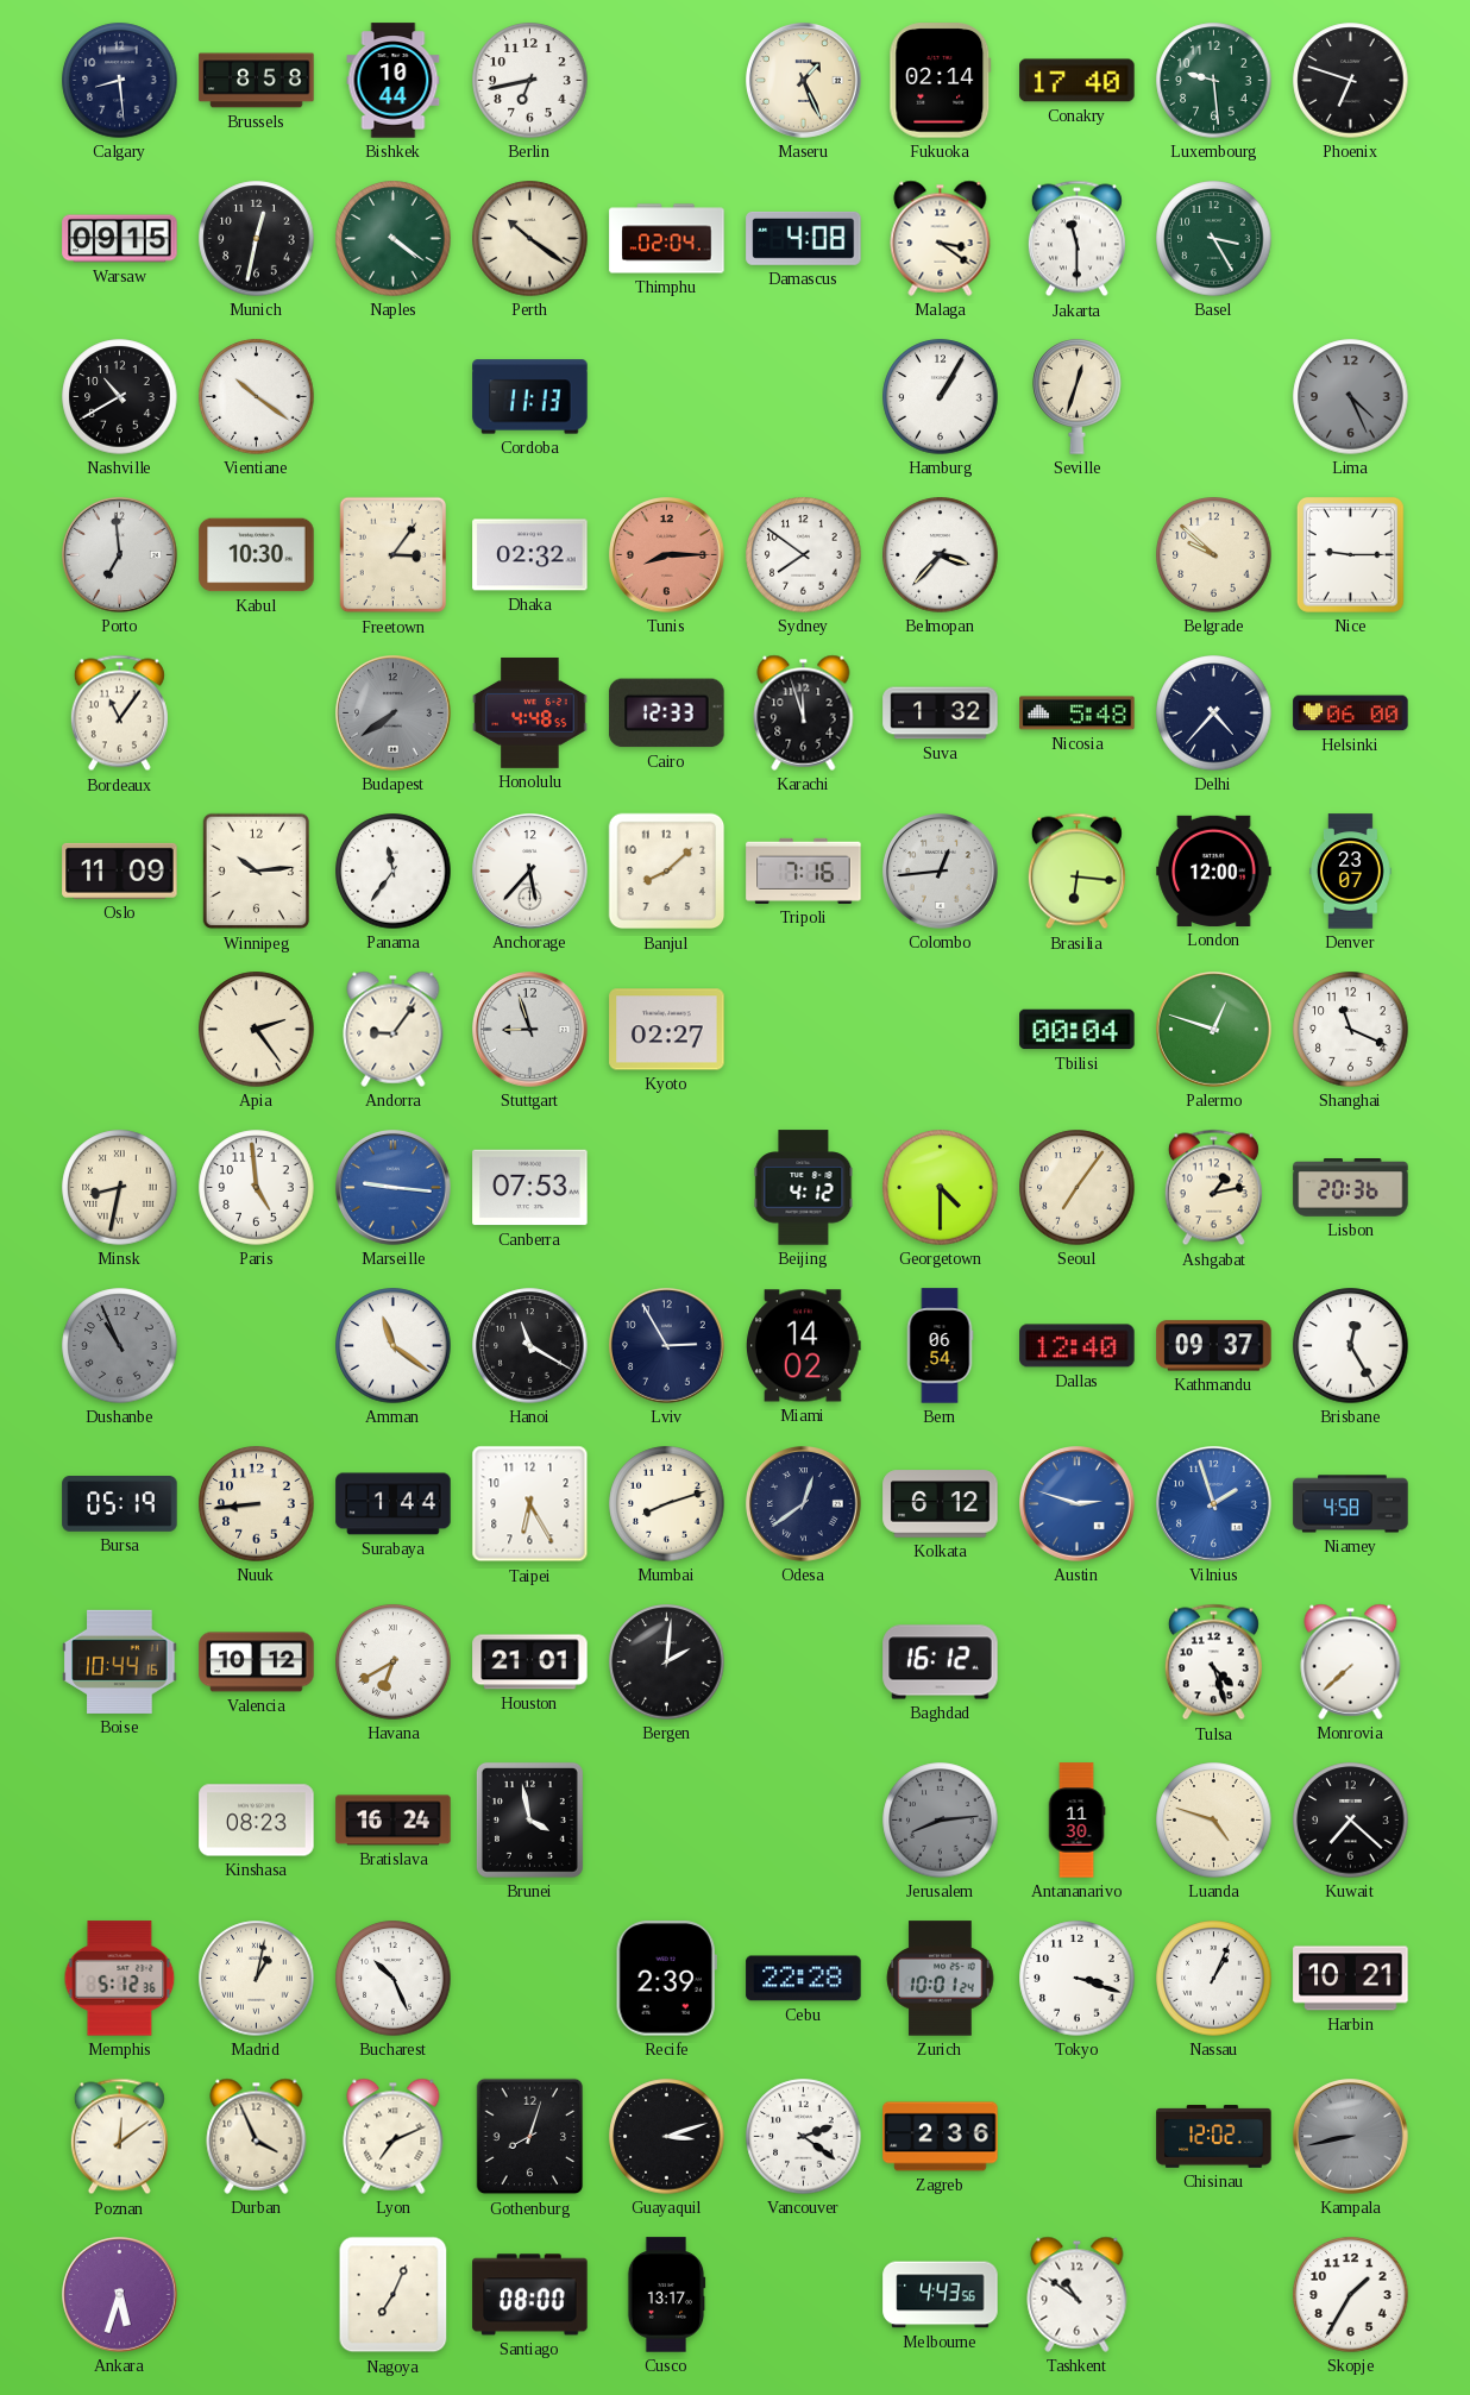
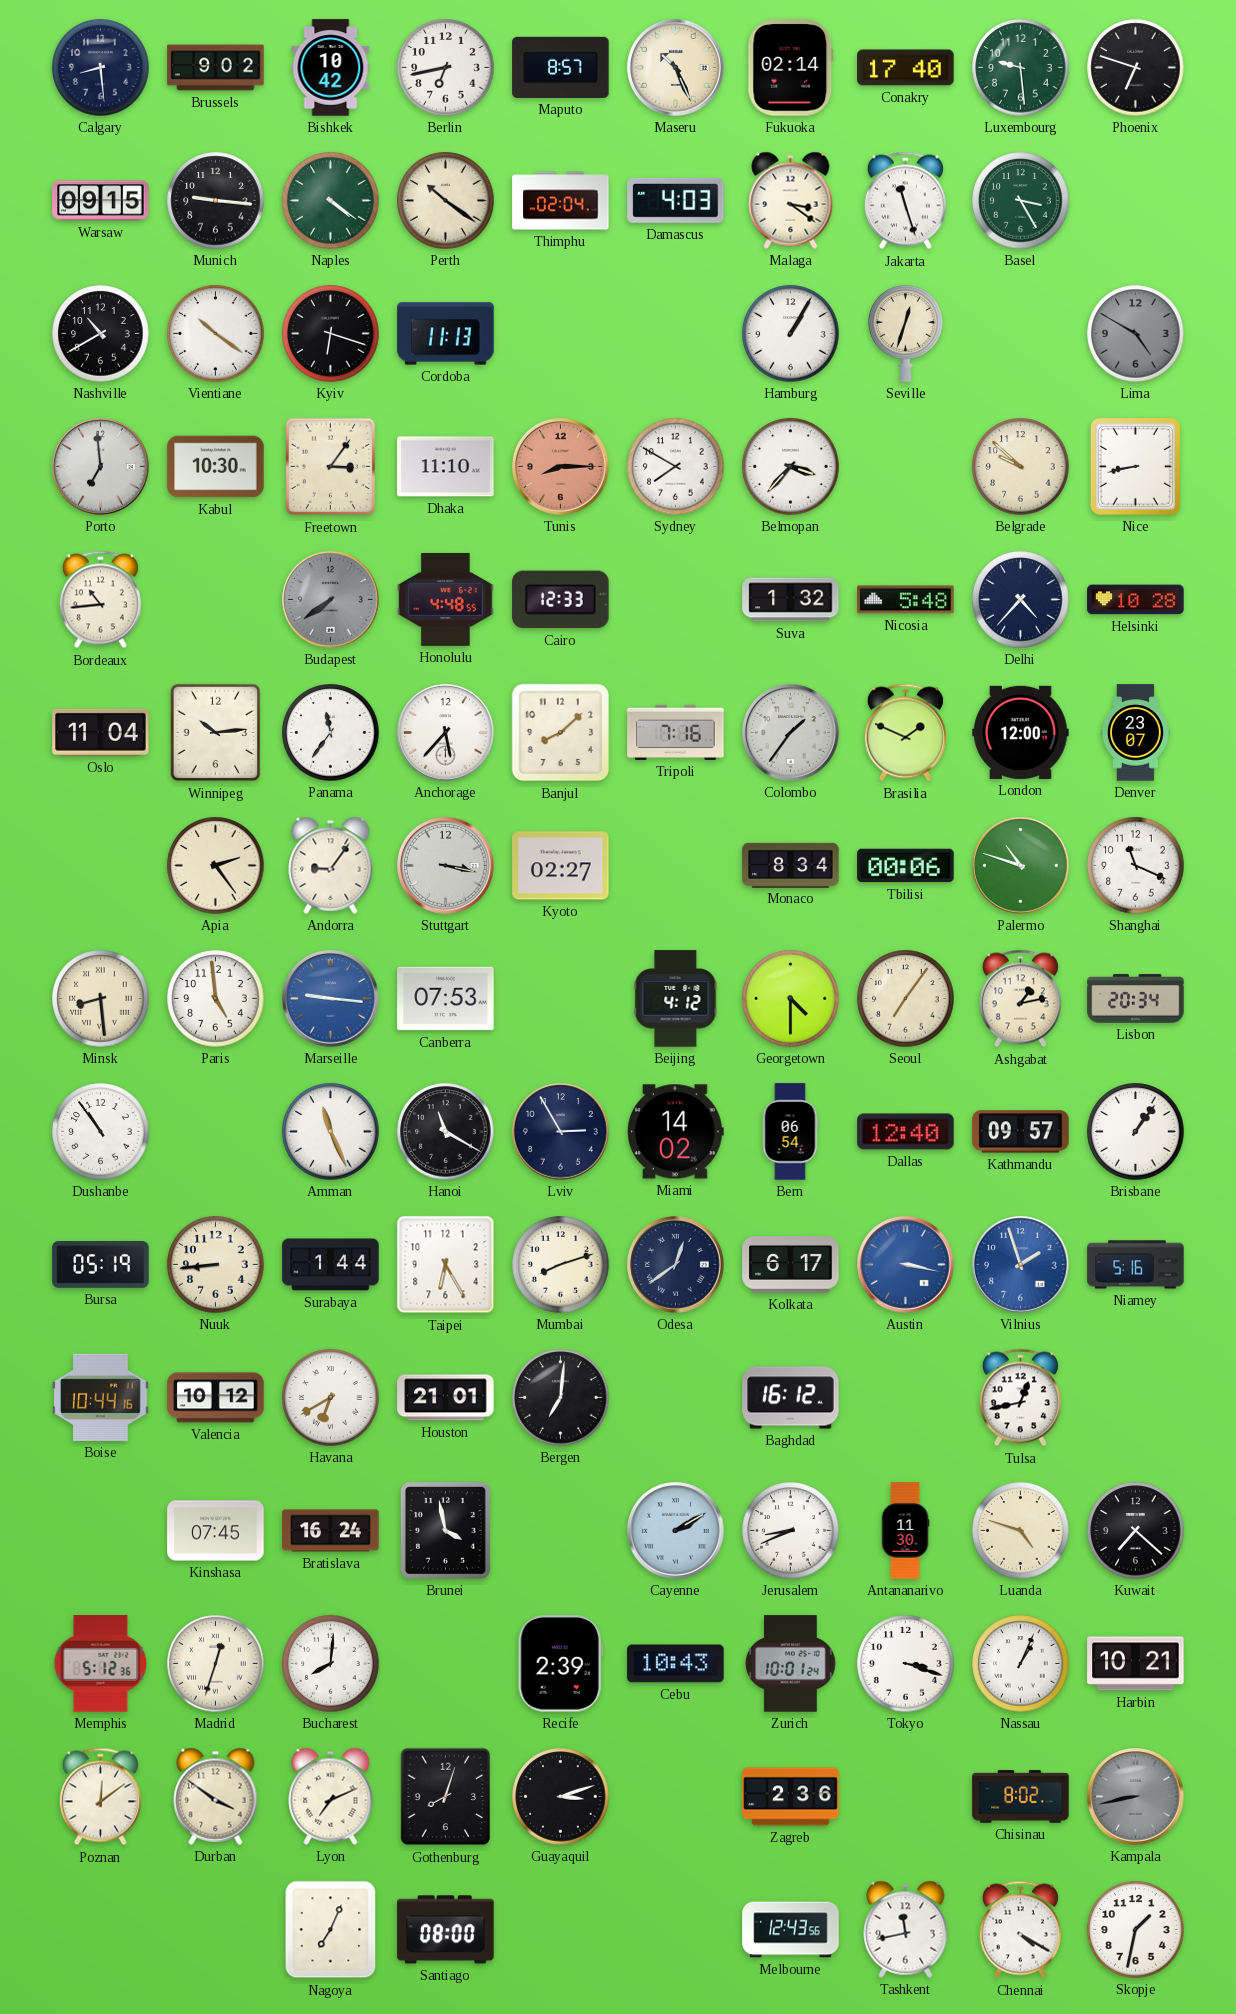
Brussels: 8:58 -> 9:02
Bishkek: 10:44 -> 10:42
Maputo: none -> 8:57
Maseru: 1:26 -> 10:26
Munich: 12:32 -> 9:16
Damascus: 4:08 -> 4:03
Jakarta: 11:30 -> 11:27
Kyiv: none -> 6:18
Lima: 4:26 -> 4:50
Dhaka: 02:32 -> 11:10
Sydney: 7:51 -> 7:50
Nice: 9:15 -> 8:43
Bordeaux: 11:06 -> 10:44
Karachi: 11:57 -> none
Helsinki: 06:00 -> 10:28
Oslo: 11:09 -> 11:04
Colombo: 12:44 -> 1:36
Brasilia: 6:16 -> 1:49
Stuttgart: 8:57 -> 3:17
Monaco: none -> 8:34
Tbilisi: 00:04 -> 00:06
Palermo: 12:48 -> 10:48
Minsk: 8:32 -> 8:29
Lisbon: 20:36 -> 20:34
Dushanbe: 10:56 -> 10:54
Dushanbe dial: grey -> white
Amman: 11:21 -> 11:26
Kathmandu: 09:37 -> 09:57
Brisbane: 12:25 -> 1:06
Kolkata: 6:12 -> 6:17
Austin: 2:48 -> 3:17
Niamey: 4:58 -> 5:16
Bergen: 2:01 -> 7:01
Tulsa: 4:27 -> 12:43
Monrovia: 7:38 -> none
Kinshasa: 08:23 -> 07:45
Cayenne: none -> 2:10
Jerusalem: 8:14 -> 8:41
Jerusalem dial: grey -> white
Madrid: 1:02 -> 12:33
Bucharest: 10:26 -> 8:01
Cebu: 22:28 -> 10:43
Durban: 3:56 -> 3:51
Vancouver: 2:21 -> none
Chisinau: 12:02 -> 8:02
Ankara: 5:33 -> none
Cusco: 13:17 -> none
Melbourne: 4:43 -> 12:43
Tashkent: 10:51 -> 11:43
Chennai: none -> 4:20
Skopje: 1:35 -> 1:32
